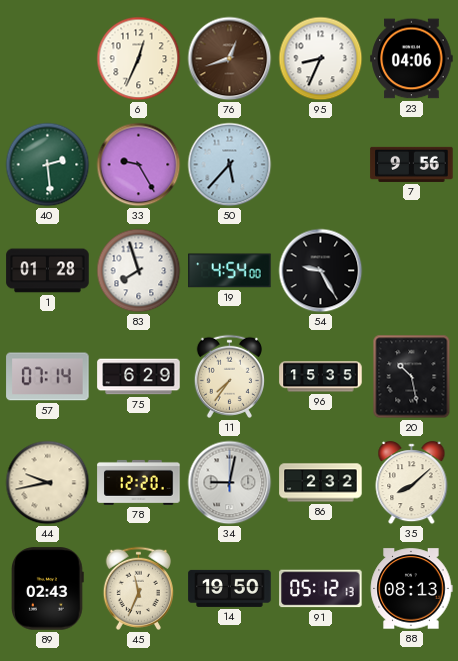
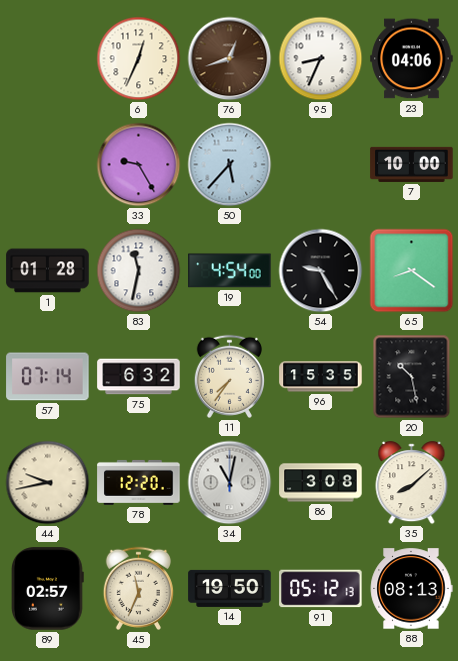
40: 2:29 -> none
7: 9:56 -> 10:00
83: 7:57 -> 11:32
65: none -> 8:21
75: 6:29 -> 6:32
34: 9:02 -> 11:02
86: 2:32 -> 3:08
89: 02:43 -> 02:57
